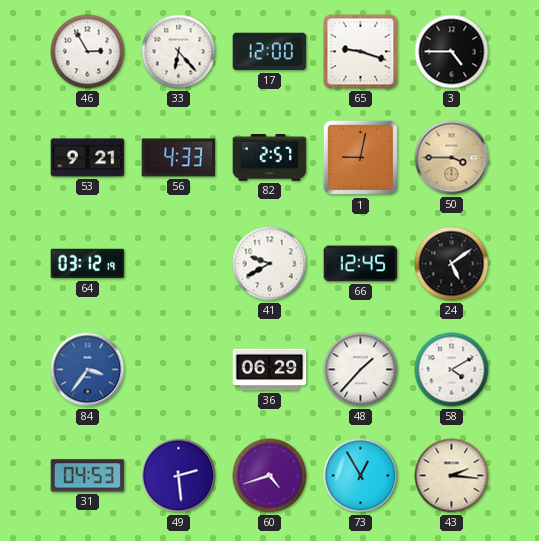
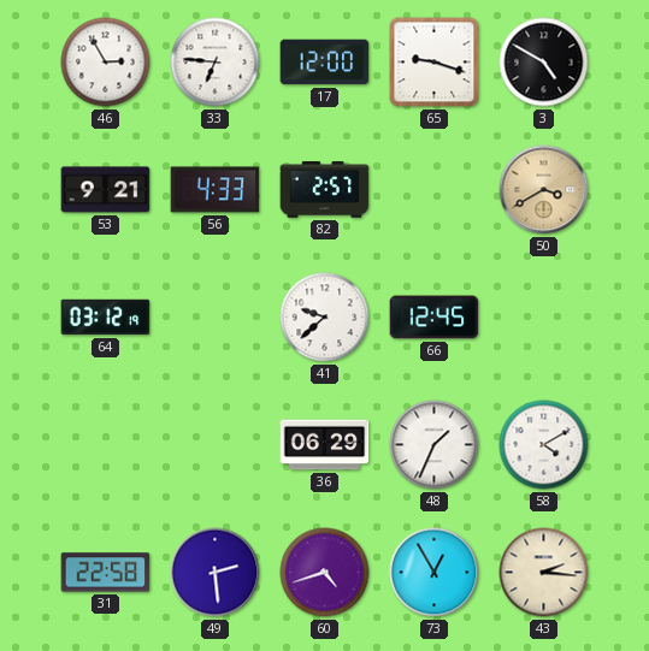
33: 6:23 -> 6:46
3: 4:45 -> 4:50
1: 9:02 -> none
50: 3:45 -> 3:40
41: 9:40 -> 9:38
24: 5:09 -> none
84: 3:36 -> none
48: 1:37 -> 1:34
31: 04:53 -> 22:58
